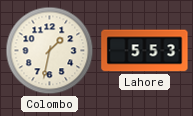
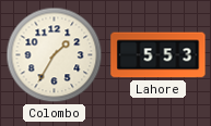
Colombo: 1:32 -> 1:35
